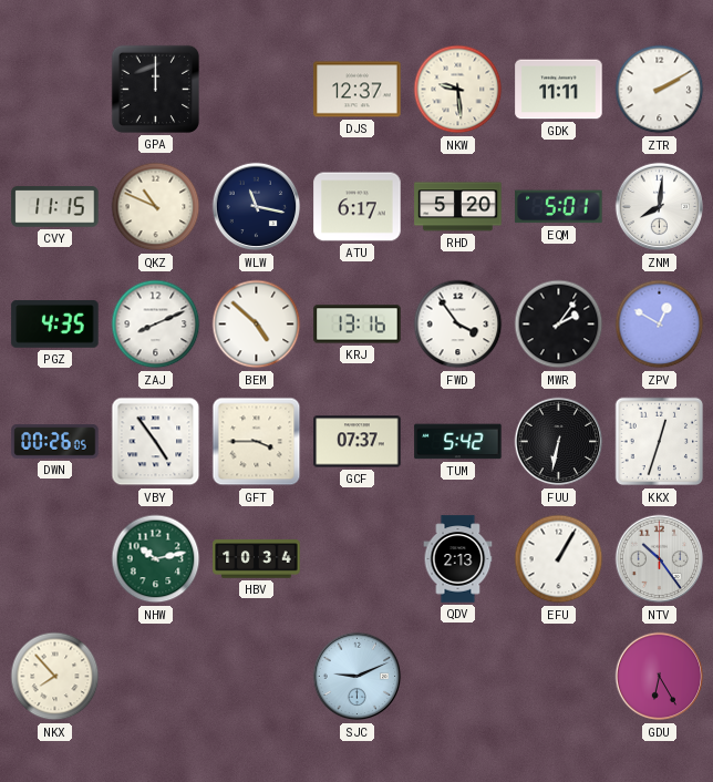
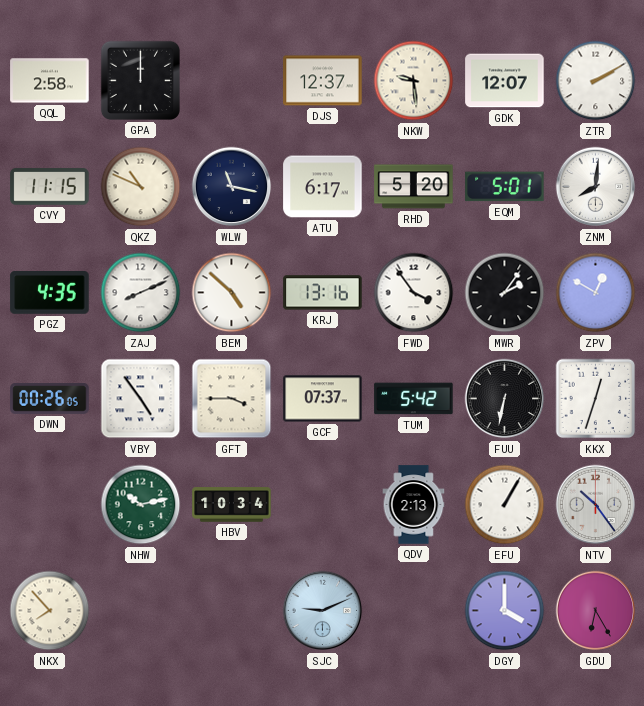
QQL: none -> 2:58
GDK: 11:11 -> 12:07
DGY: none -> 4:00
